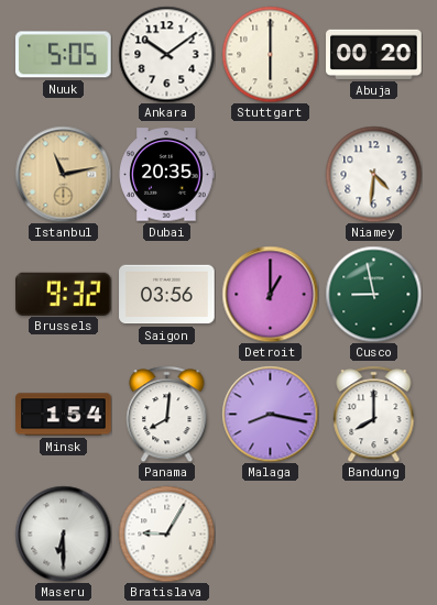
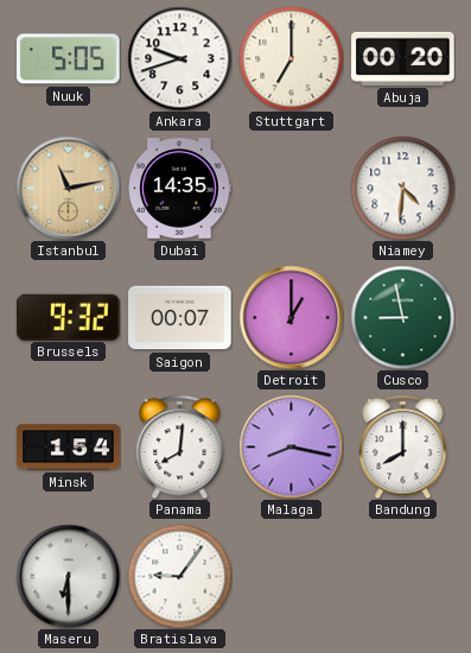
Ankara: 10:09 -> 9:42
Stuttgart: 6:00 -> 7:00
Dubai: 20:35 -> 14:35
Saigon: 03:56 -> 00:07
Bratislava: 9:05 -> 9:06
